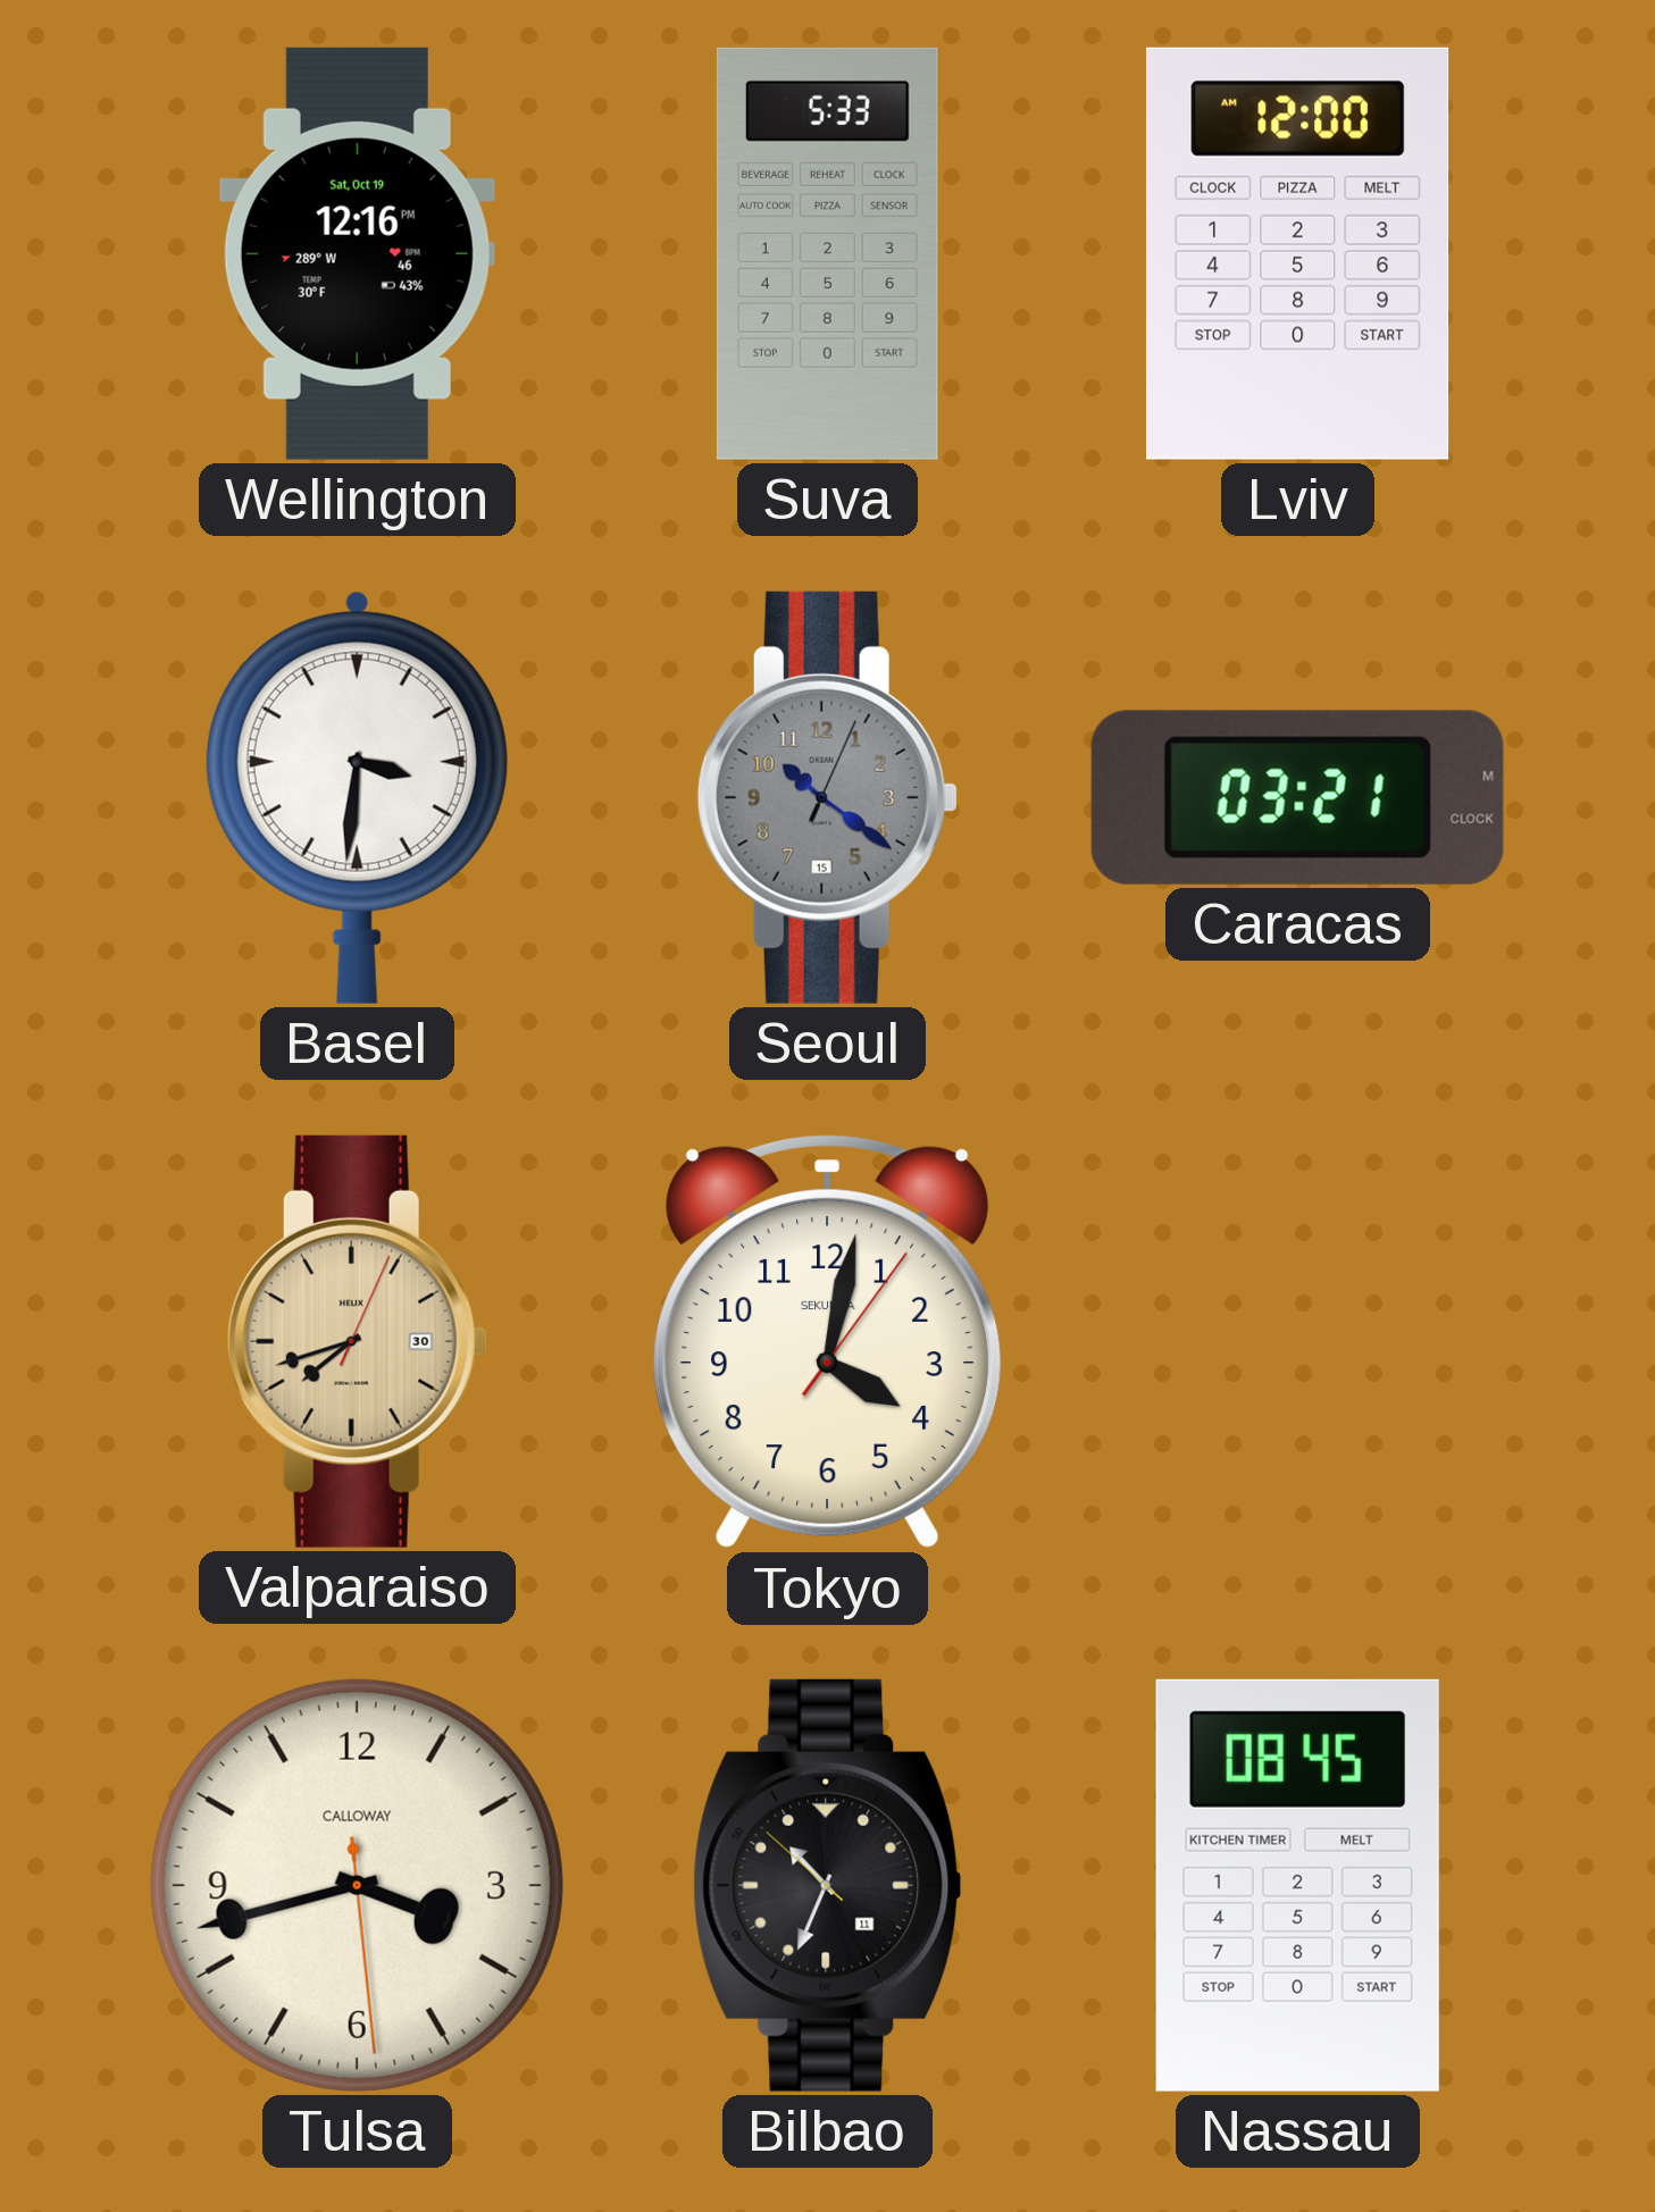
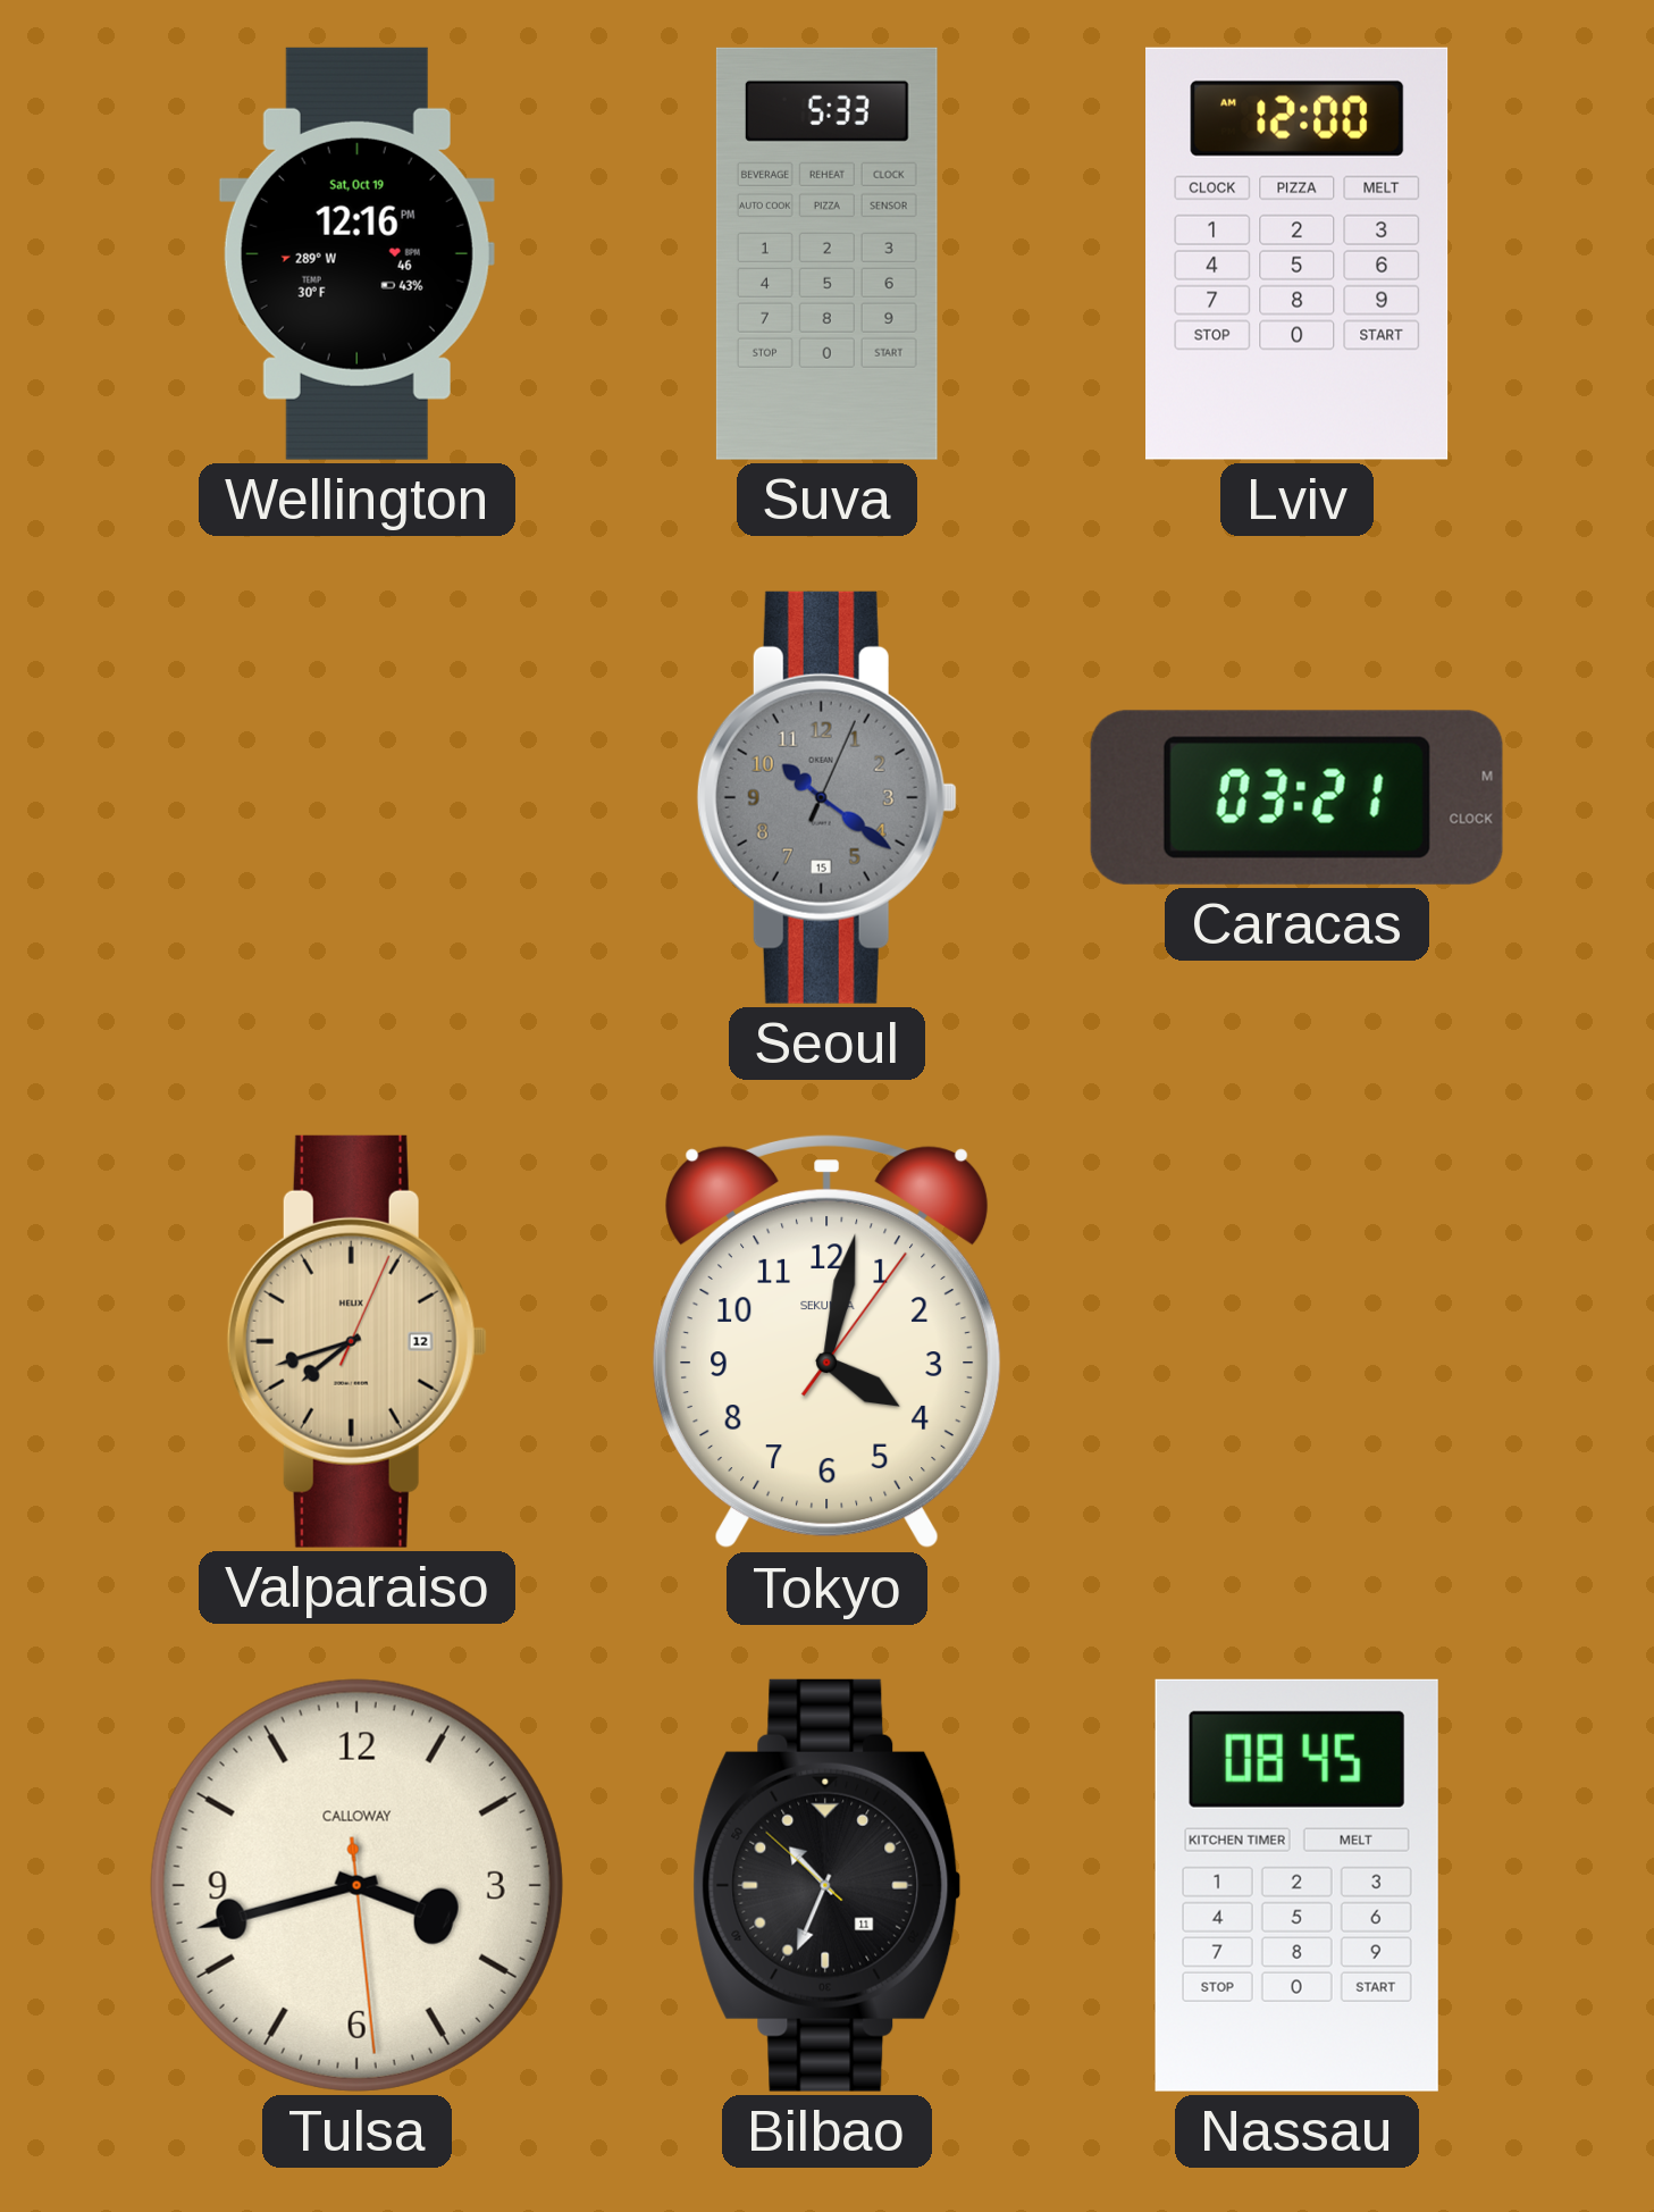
Basel: 3:31 -> none
Valparaiso date: 30 -> 12
